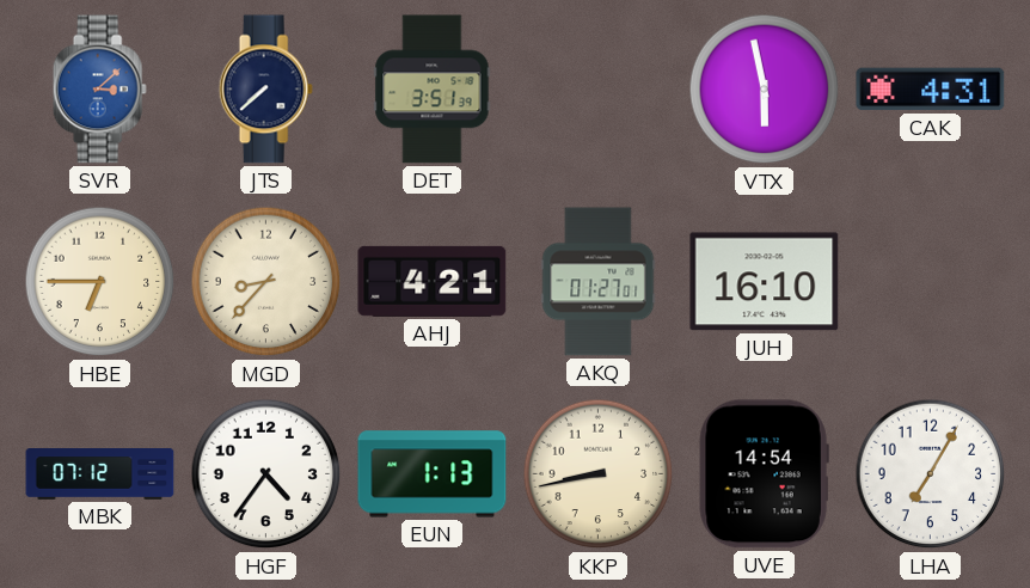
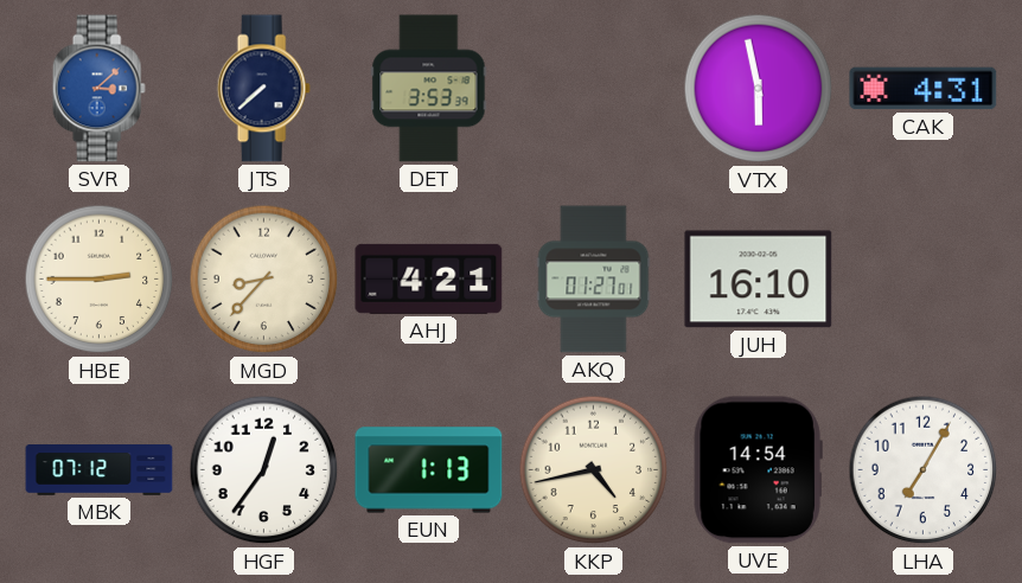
DET: 3:51 -> 3:53
HBE: 6:45 -> 2:45
HGF: 4:36 -> 12:36
KKP: 8:43 -> 4:43
